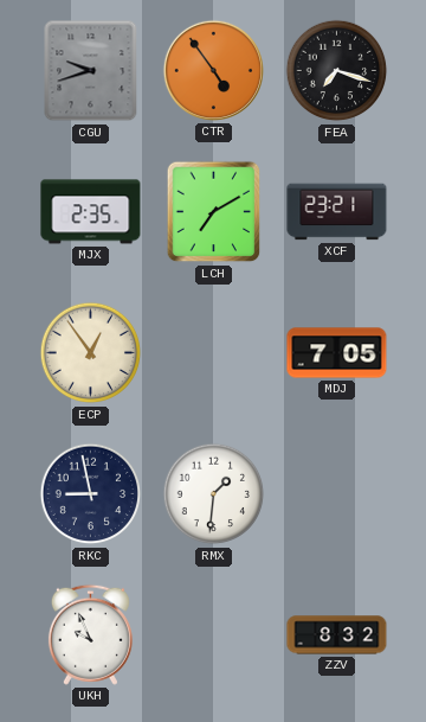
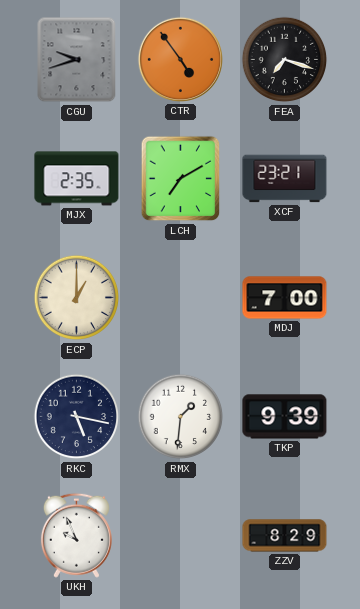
ECP: 12:54 -> 1:00
MDJ: 7:05 -> 7:00
RKC: 8:58 -> 5:17
TKP: none -> 9:39
ZZV: 8:32 -> 8:29
